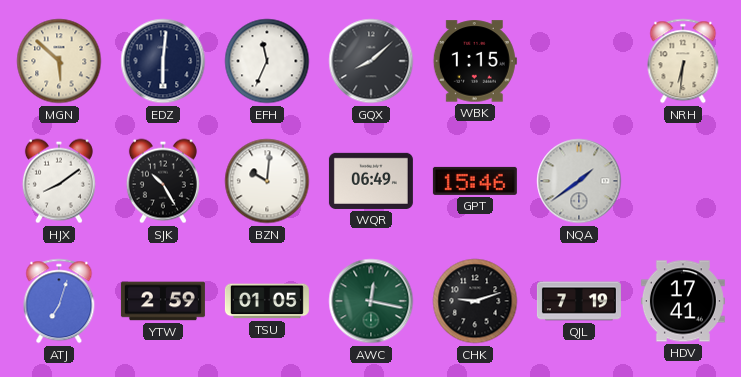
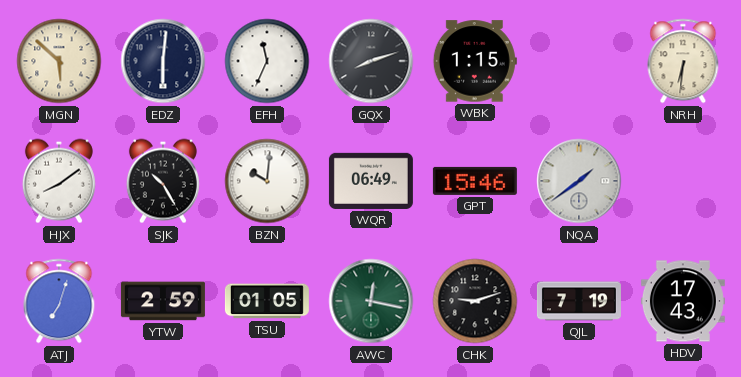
GQX: 8:08 -> 8:12
HDV: 17:41 -> 17:43
